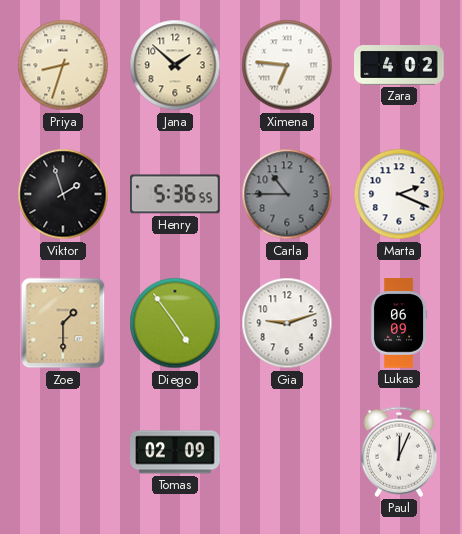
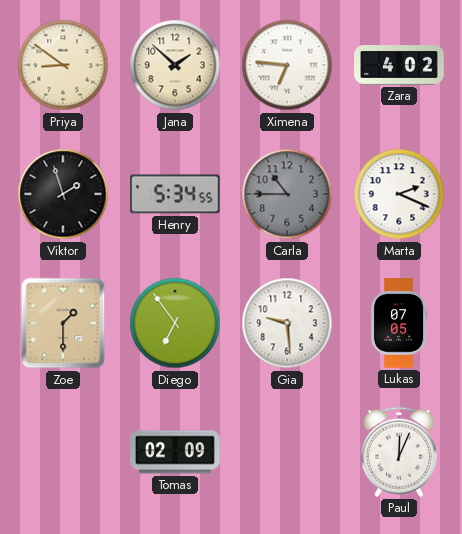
Priya: 8:33 -> 8:51
Henry: 5:36 -> 5:34
Diego: 4:54 -> 6:54
Gia: 9:12 -> 9:29
Lukas: 06:09 -> 07:05
